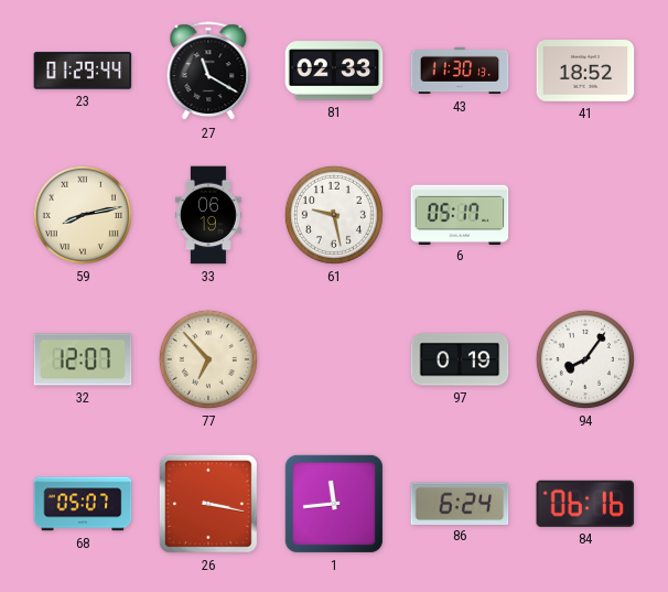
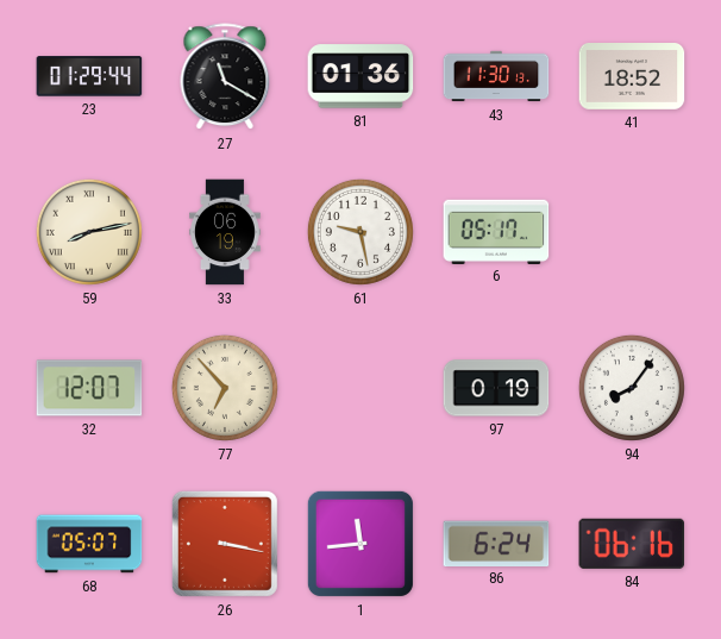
81: 02:33 -> 01:36
